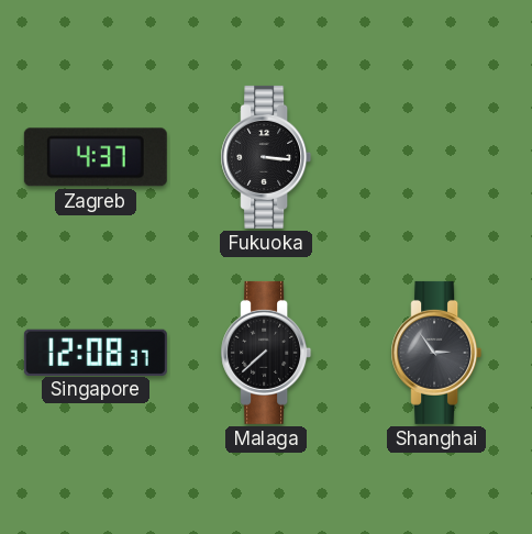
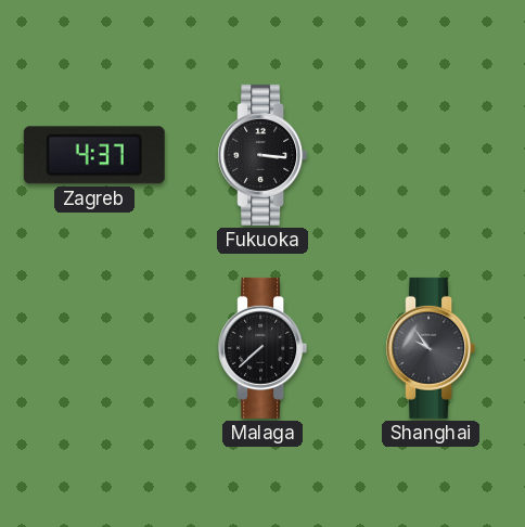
Singapore: 12:08 -> none
Shanghai: 2:54 -> 9:54
